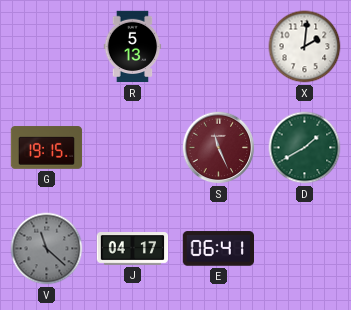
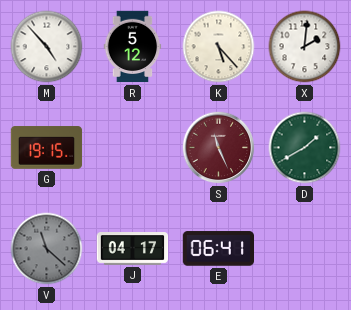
M: none -> 4:53
R: 5:13 -> 5:12
K: none -> 5:23
